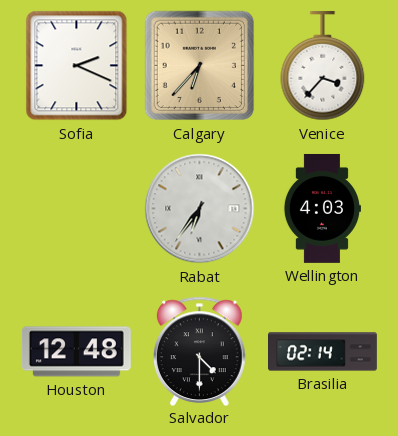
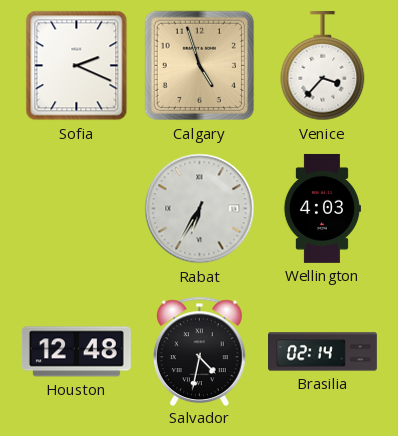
Calgary: 6:37 -> 4:57
Rabat: 6:36 -> 6:35
Salvador: 4:30 -> 4:32
